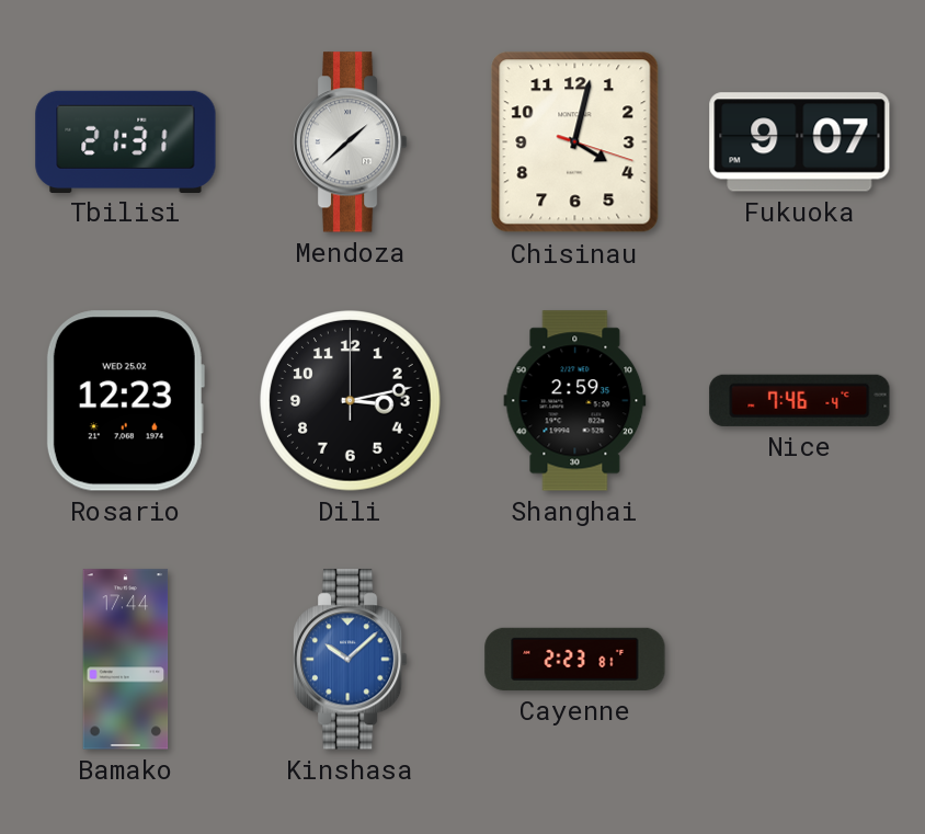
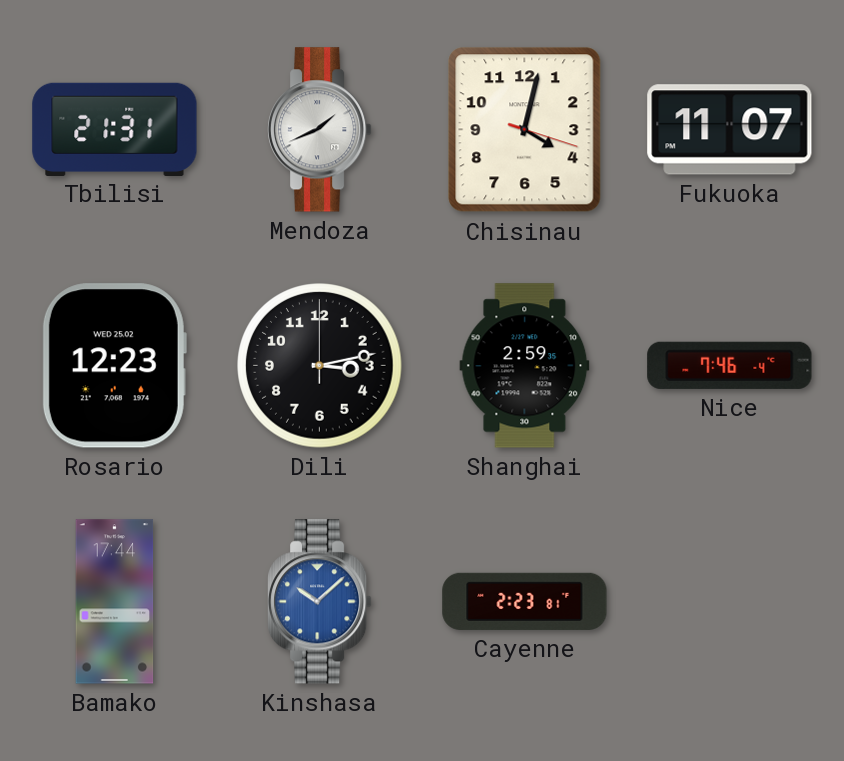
Mendoza: 1:38 -> 1:41
Fukuoka: 9:07 -> 11:07
